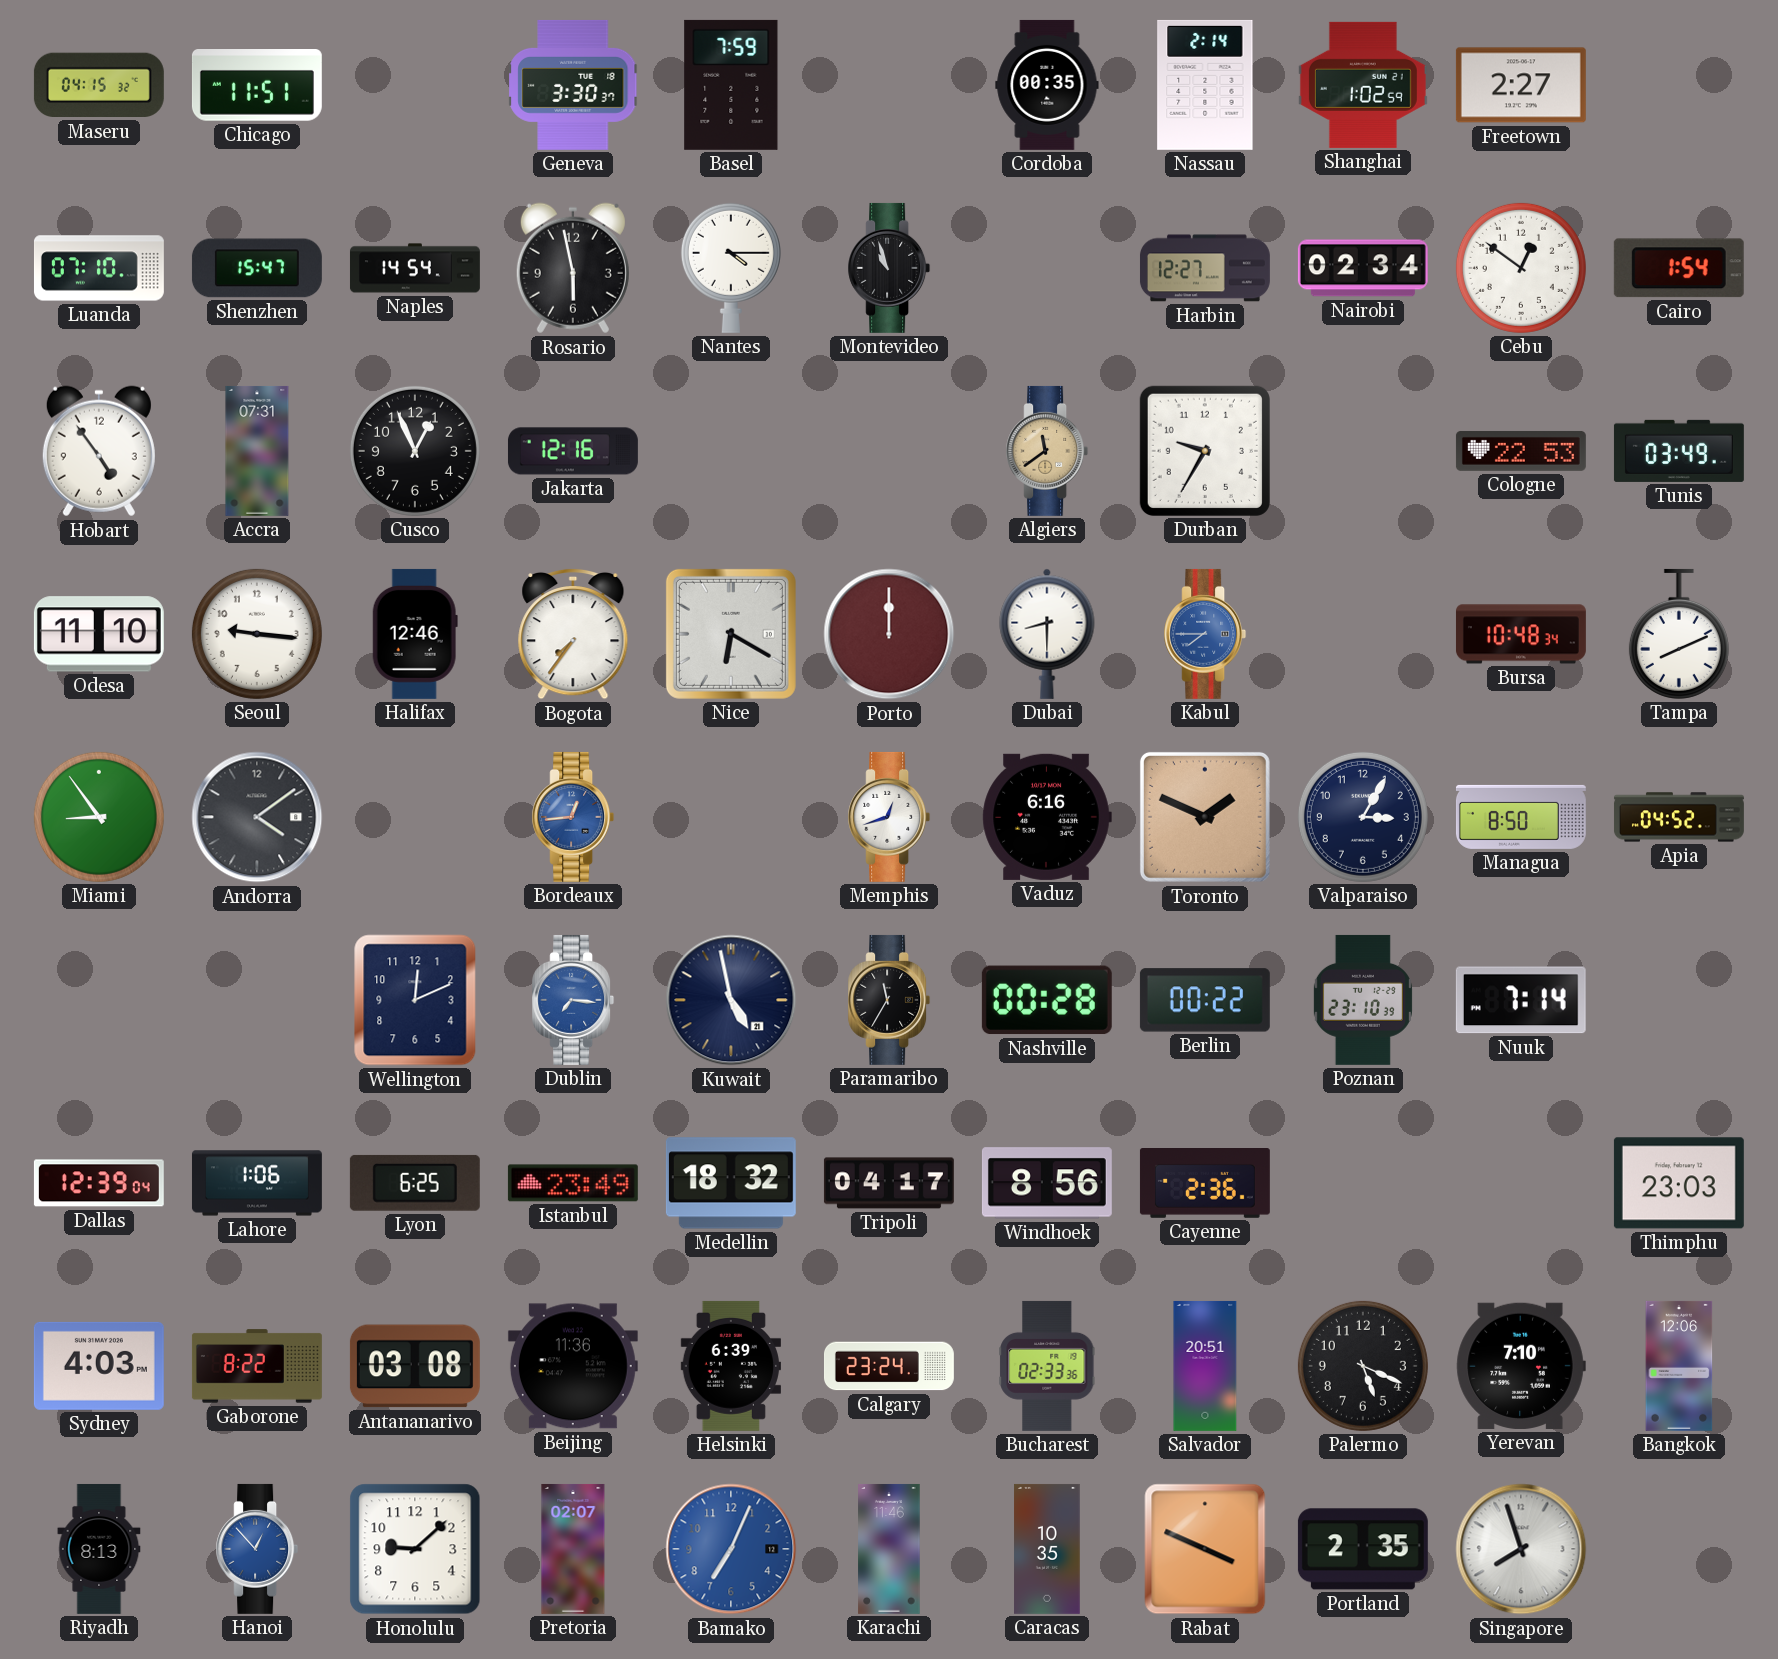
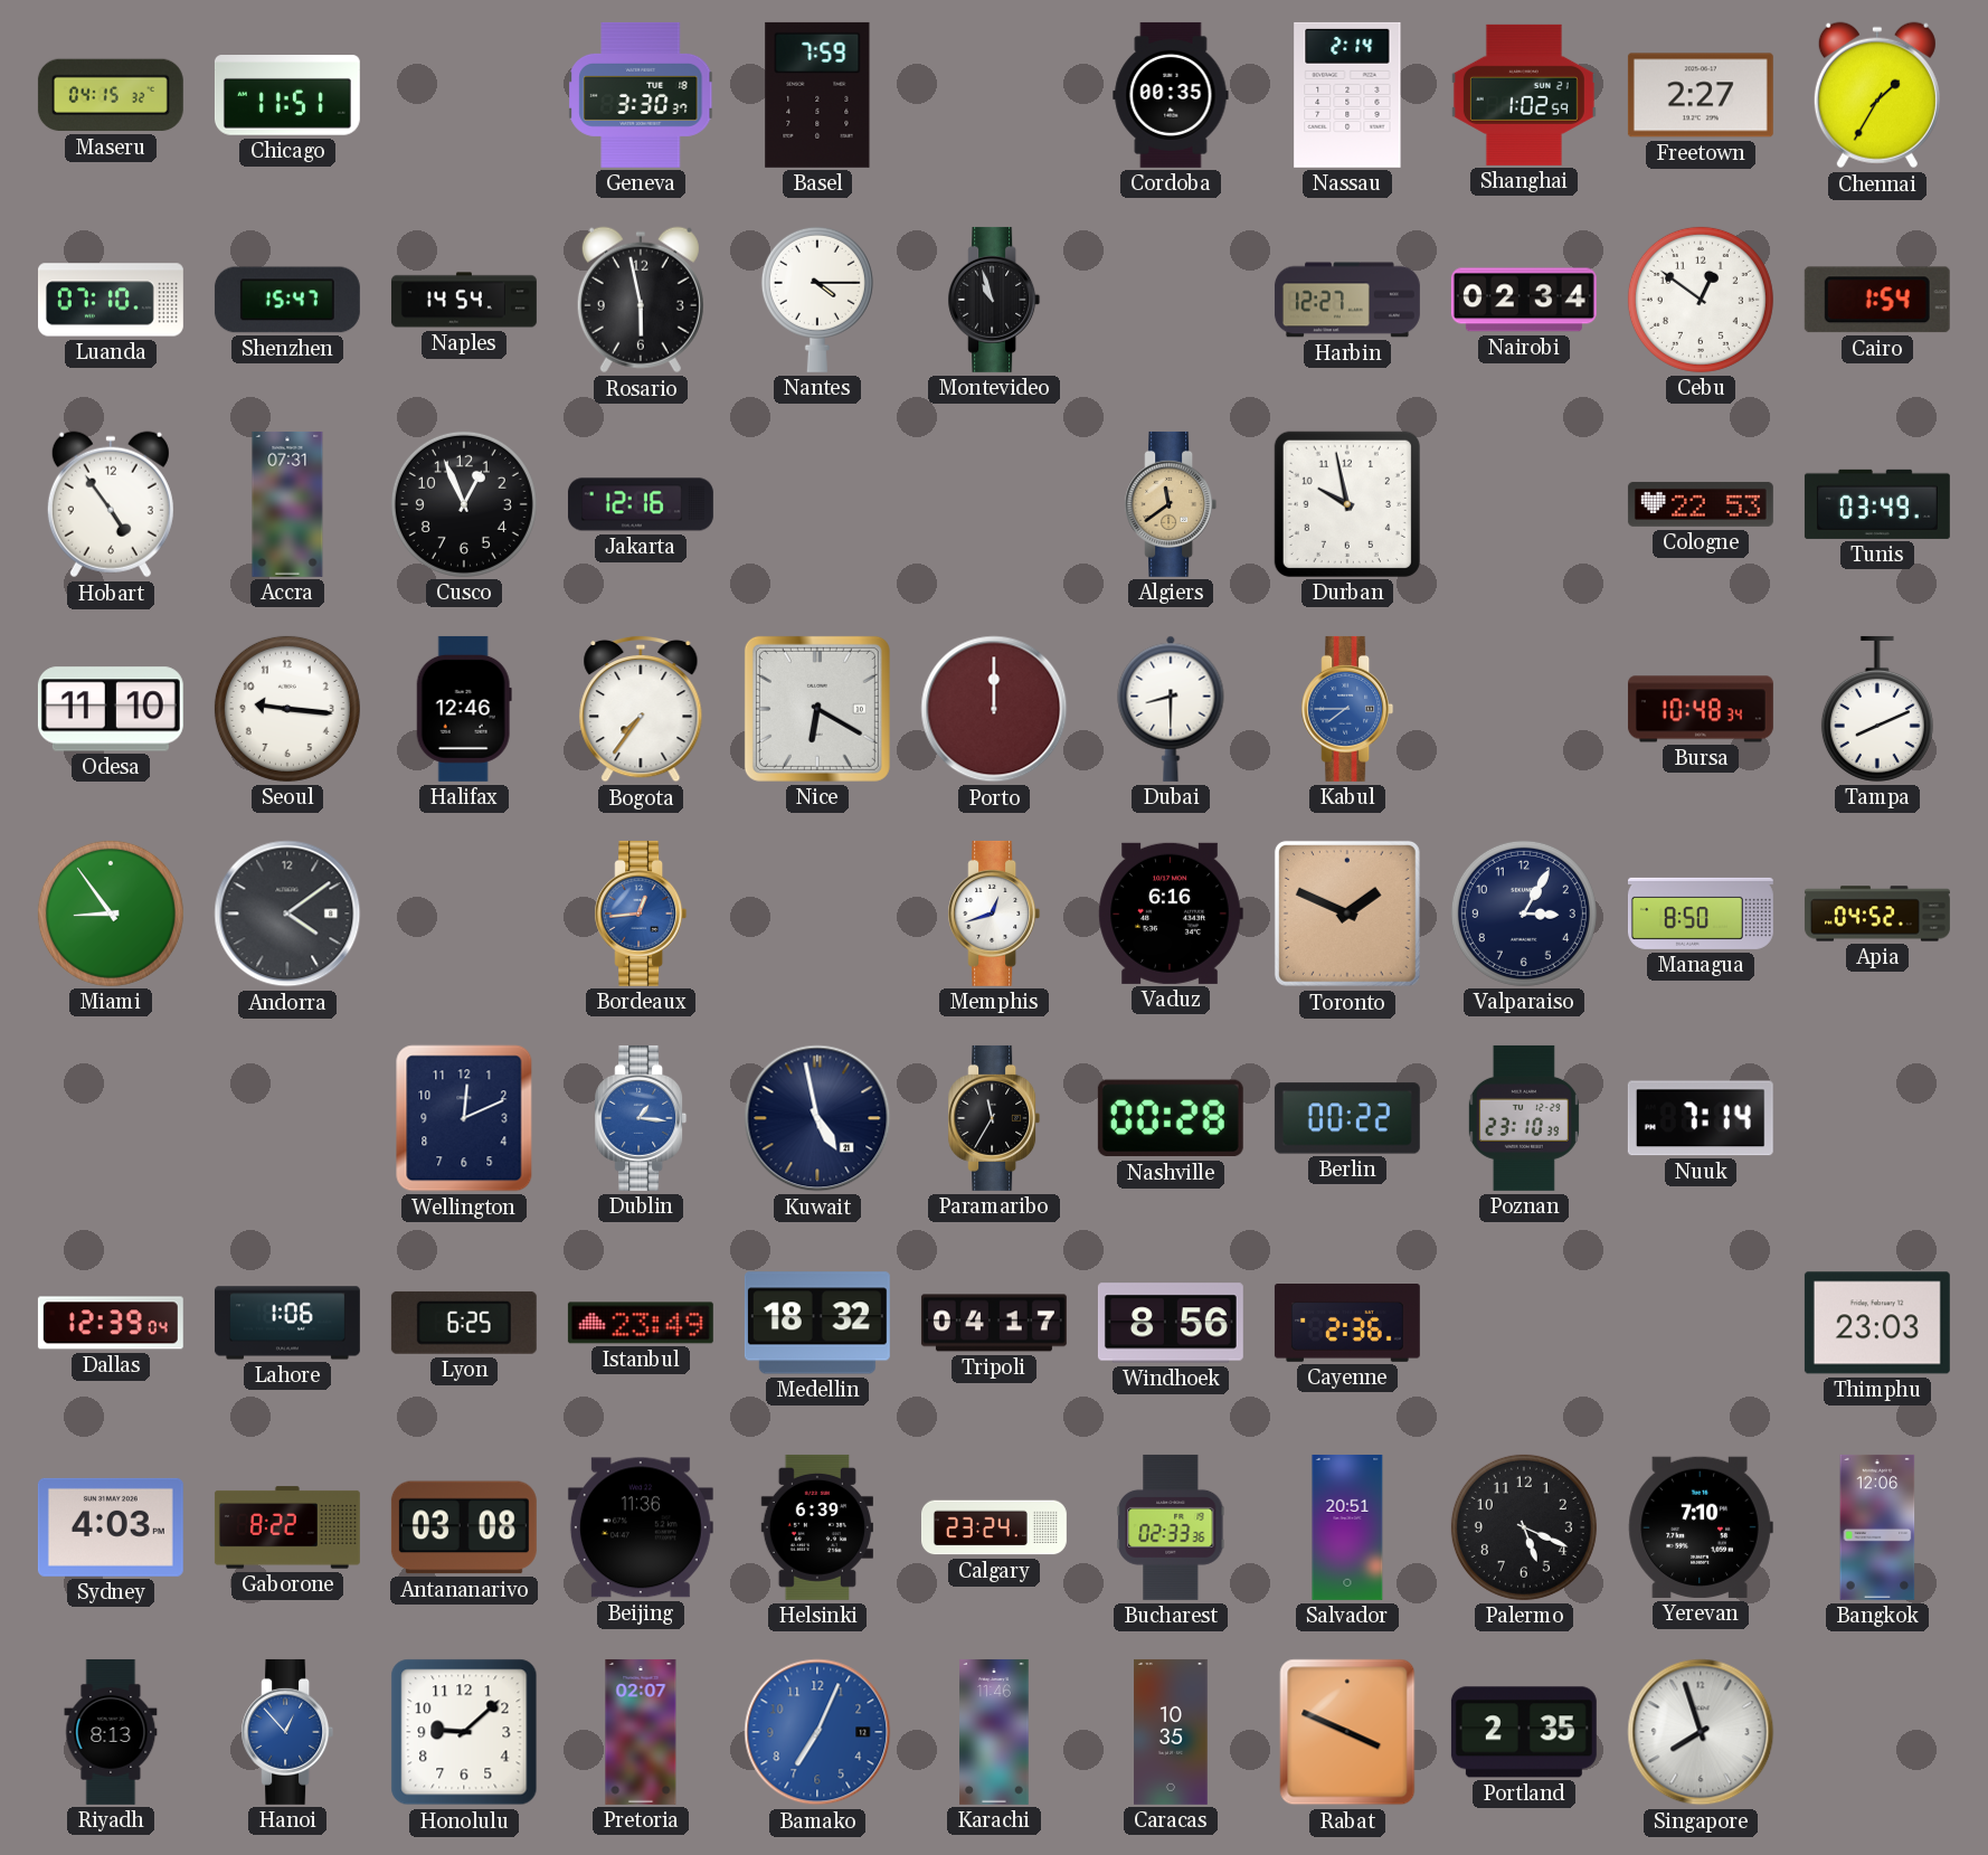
Chennai: none -> 1:35
Durban: 9:35 -> 9:58
Dublin: 7:16 -> 1:16
